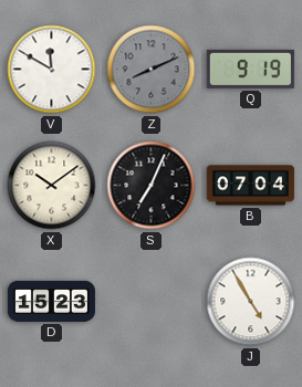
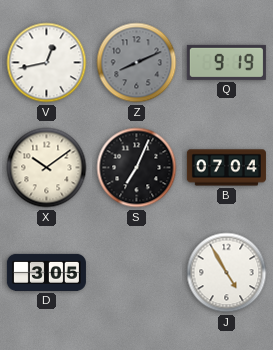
V: 11:50 -> 12:43
D: 15:23 -> 3:05
